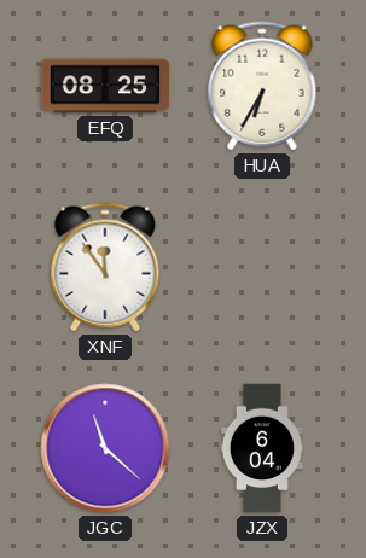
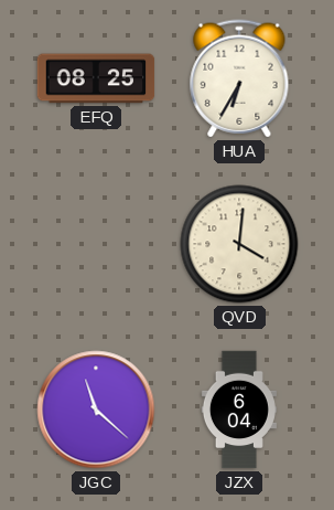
XNF: 11:54 -> none
QVD: none -> 4:01
